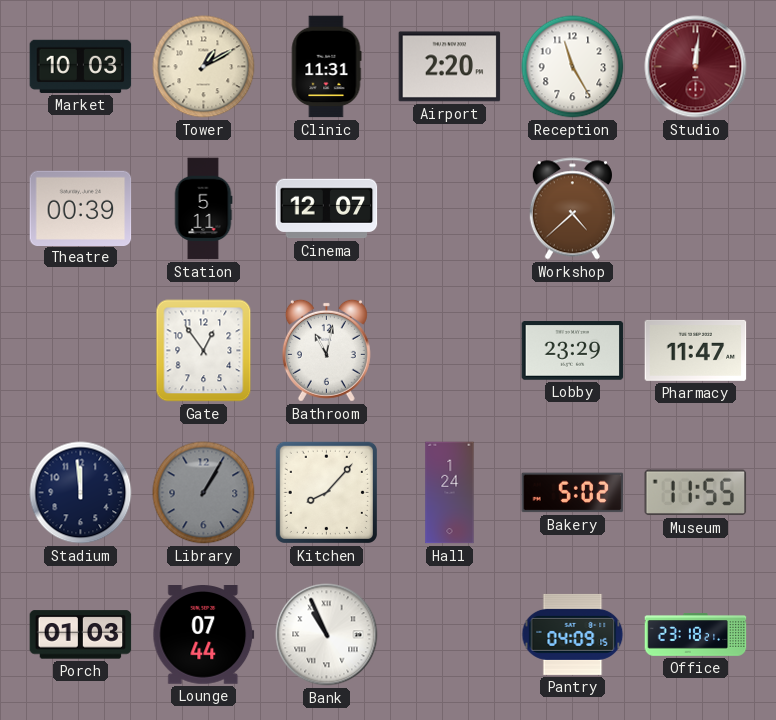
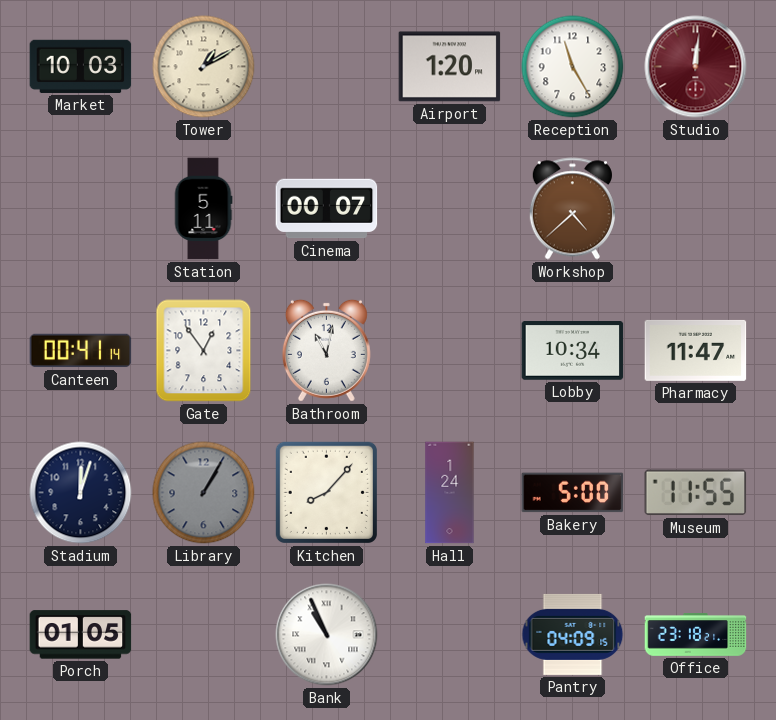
Clinic: 11:31 -> none
Airport: 2:20 -> 1:20
Theatre: 00:39 -> none
Cinema: 12:07 -> 00:07
Canteen: none -> 00:41
Lobby: 23:29 -> 10:34
Stadium: 11:59 -> 12:03
Bakery: 5:02 -> 5:00
Porch: 01:03 -> 01:05
Lounge: 07:44 -> none
